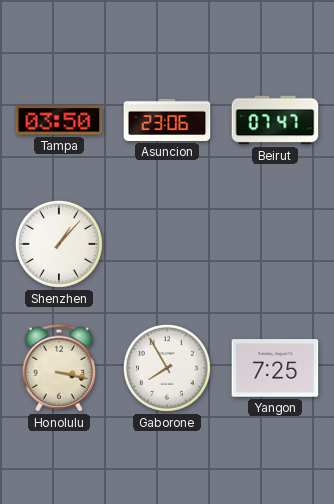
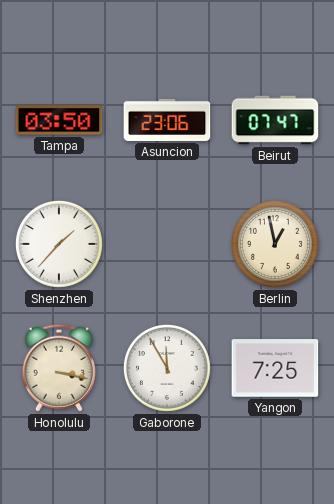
Shenzhen: 1:07 -> 1:37
Berlin: none -> 12:58
Gaborone: 7:55 -> 11:55
